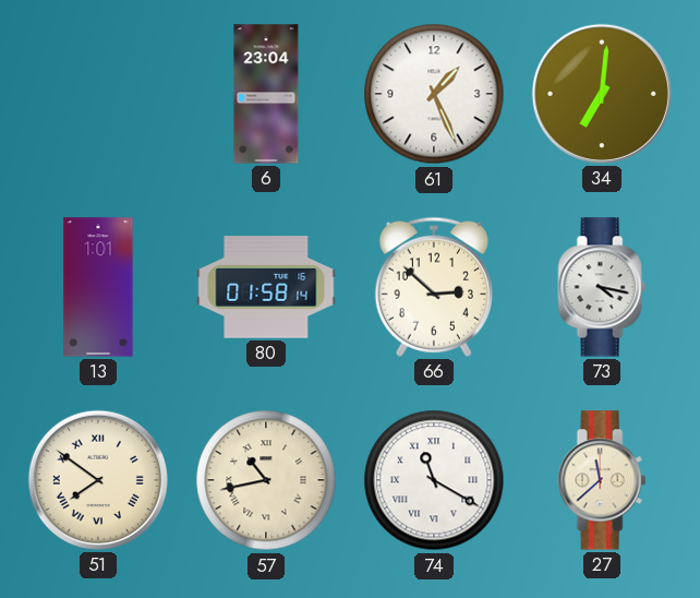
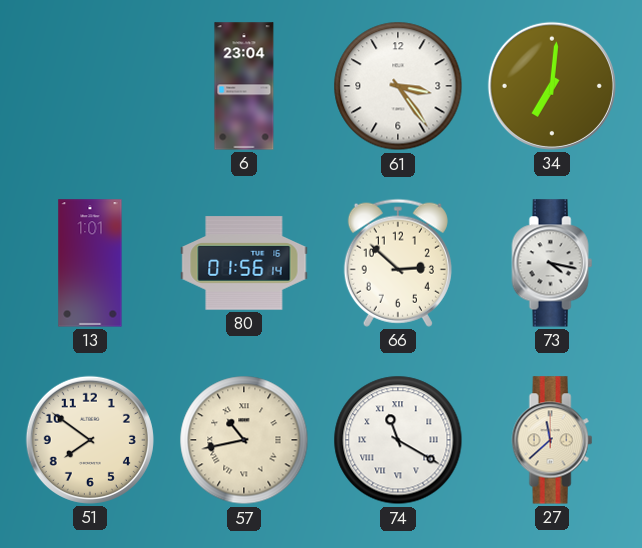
61: 1:26 -> 3:24
80: 01:58 -> 01:56
51 numerals: Roman -> Arabic
